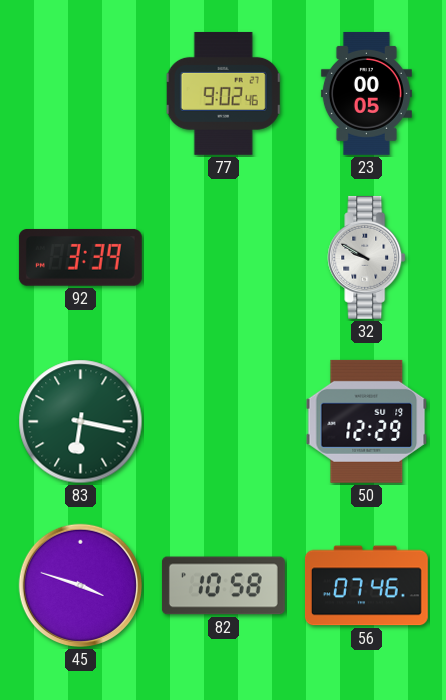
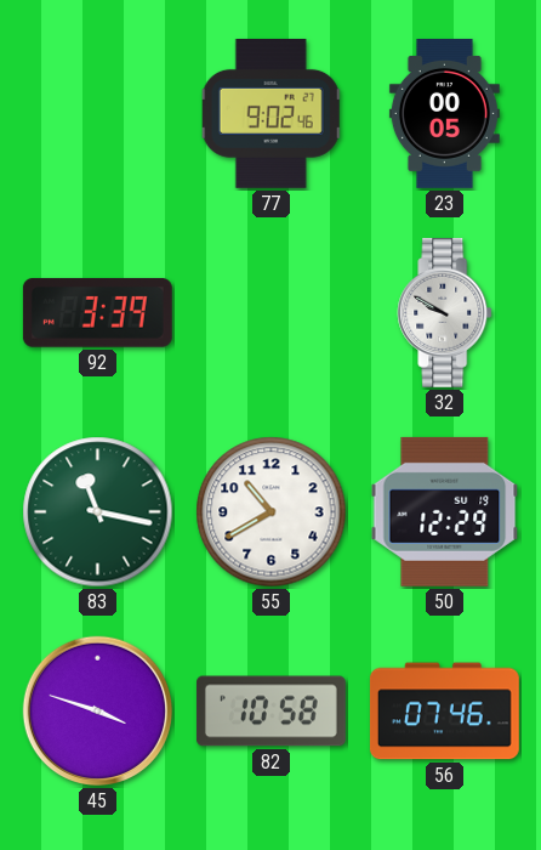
83: 6:17 -> 11:17
55: none -> 10:40
